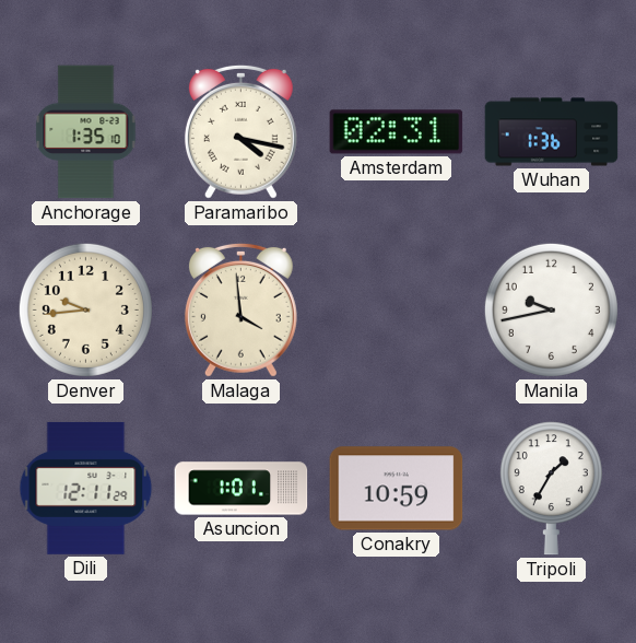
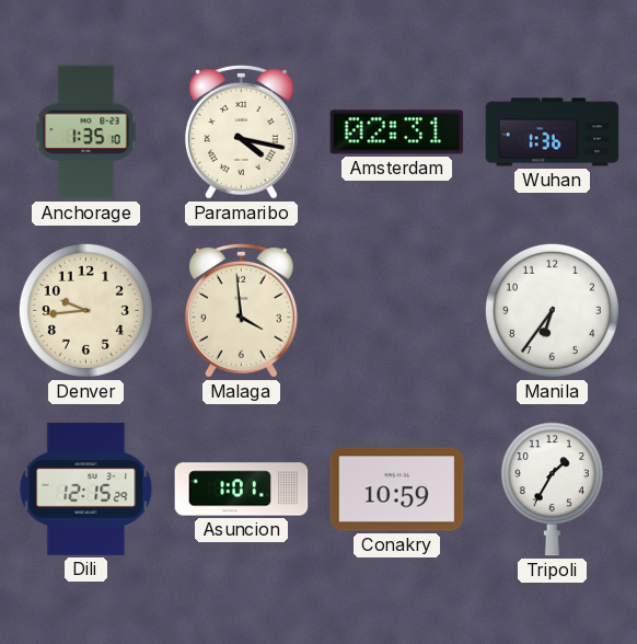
Manila: 9:43 -> 6:36
Dili: 12:11 -> 12:15
